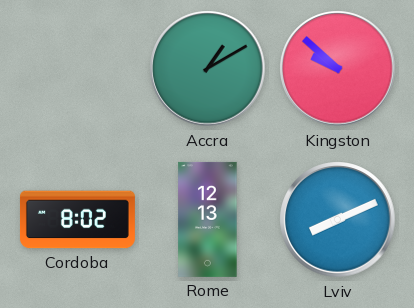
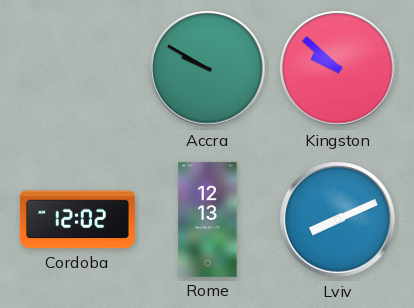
Accra: 1:10 -> 9:50
Cordoba: 8:02 -> 12:02
